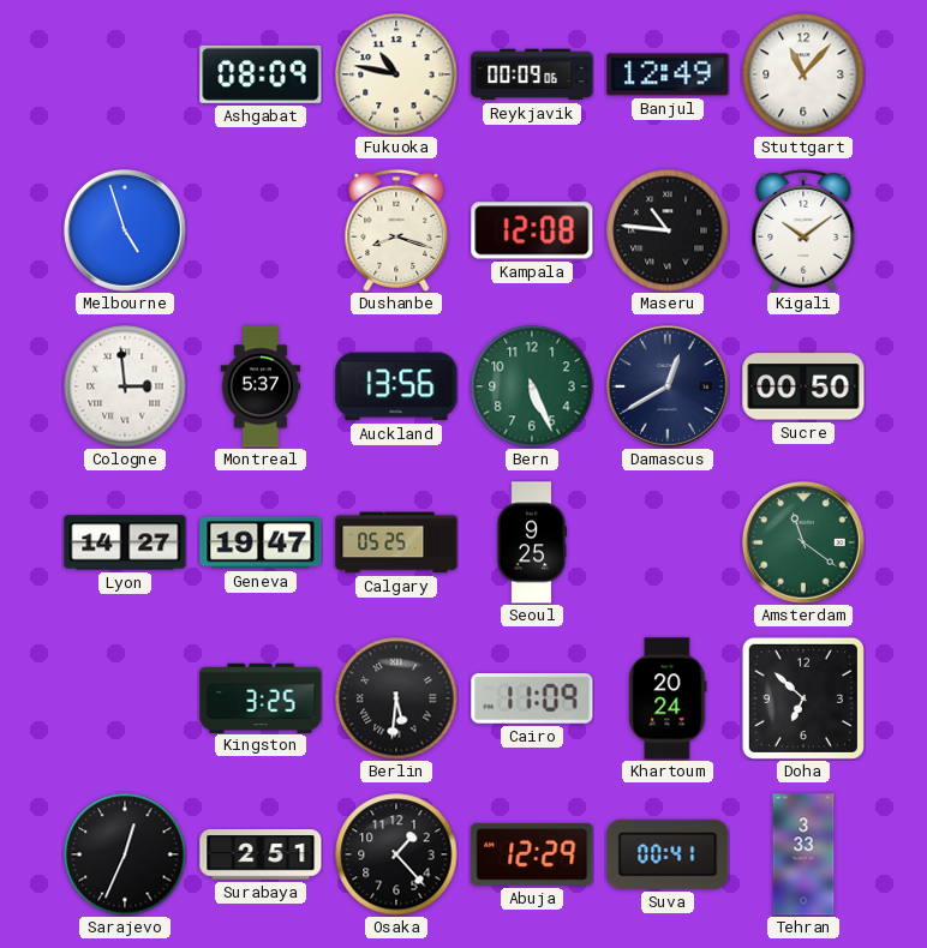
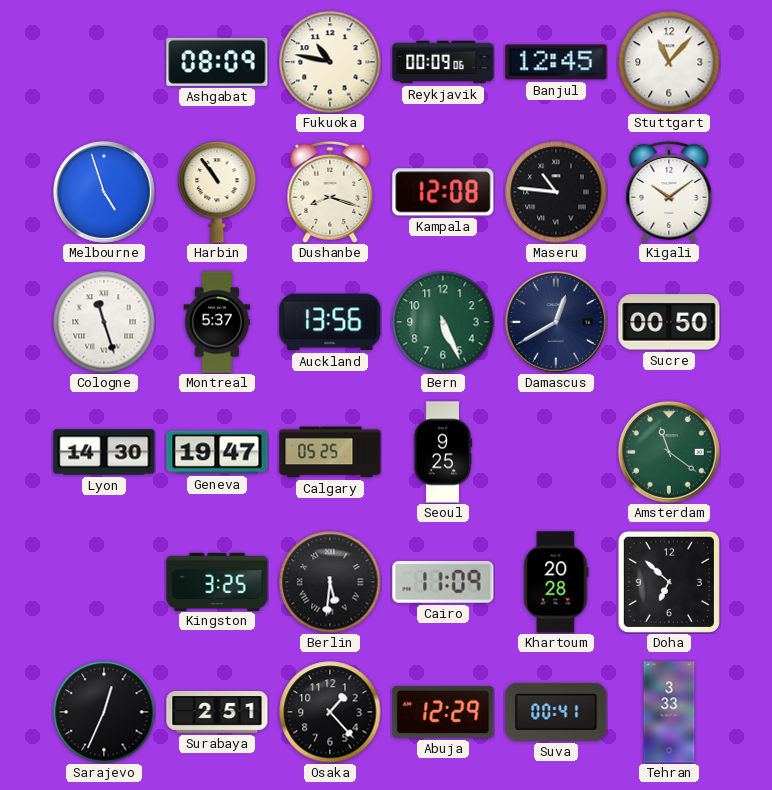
Banjul: 12:49 -> 12:45
Harbin: none -> 10:54
Cologne: 2:59 -> 11:27
Lyon: 14:27 -> 14:30
Khartoum: 20:24 -> 20:28
